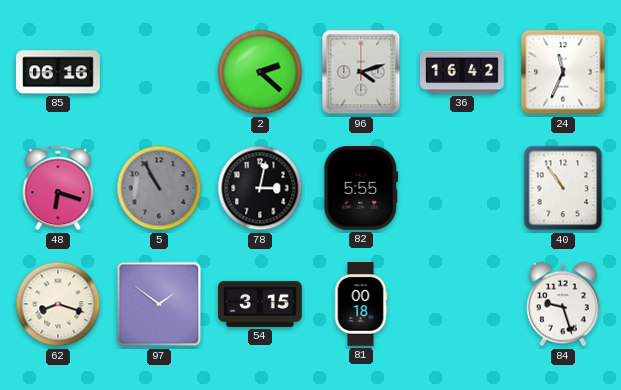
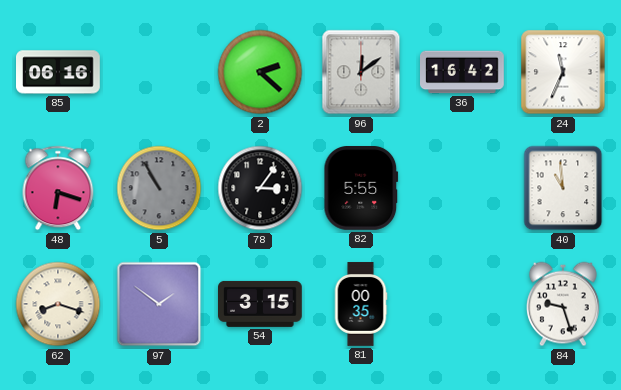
96: 4:12 -> 12:09
78: 3:02 -> 3:06
40: 10:54 -> 10:59
81: 00:18 -> 00:35
